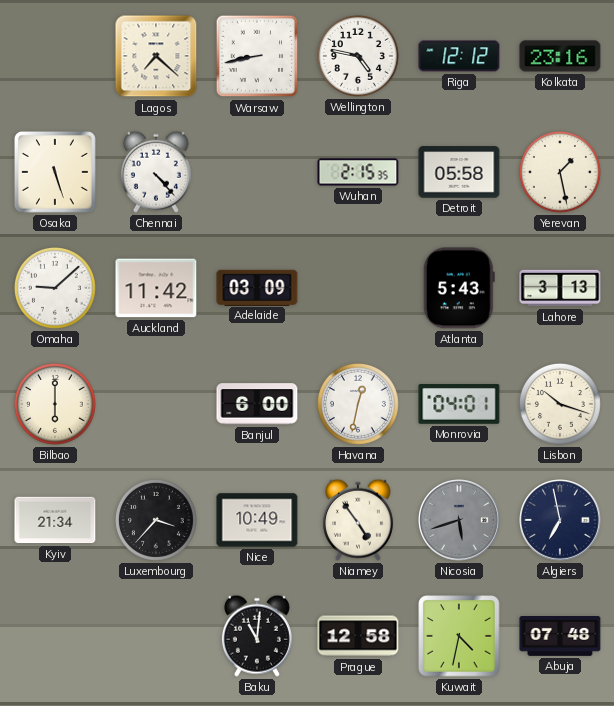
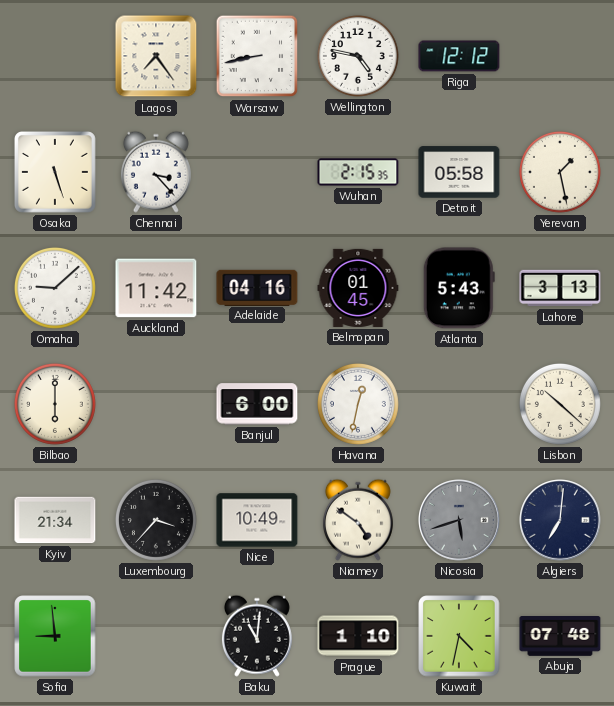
Lagos: 7:22 -> 7:24
Kolkata: 23:16 -> none
Chennai: 4:23 -> 3:23
Adelaide: 03:09 -> 04:16
Belmopan: none -> 01:45
Monrovia: 04:01 -> none
Lisbon: 10:18 -> 10:22
Niamey: 4:54 -> 4:51
Algiers: 6:58 -> 7:01
Sofia: none -> 8:59
Prague: 12:58 -> 1:10
